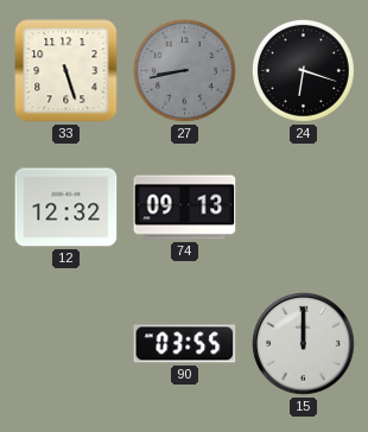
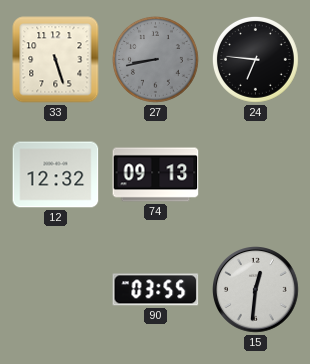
24: 6:18 -> 6:46
15: 12:00 -> 12:31
